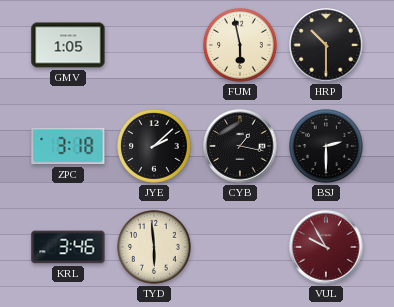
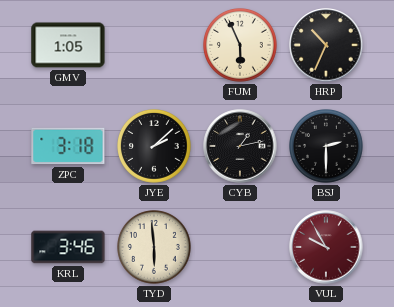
FUM: 5:58 -> 5:56
HRP: 10:30 -> 10:34
CYB: 1:17 -> 1:13
